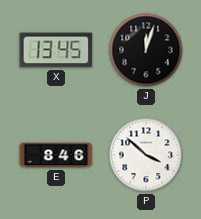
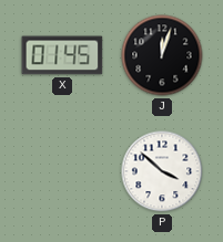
X: 13:45 -> 01:45
E: 8:46 -> none
